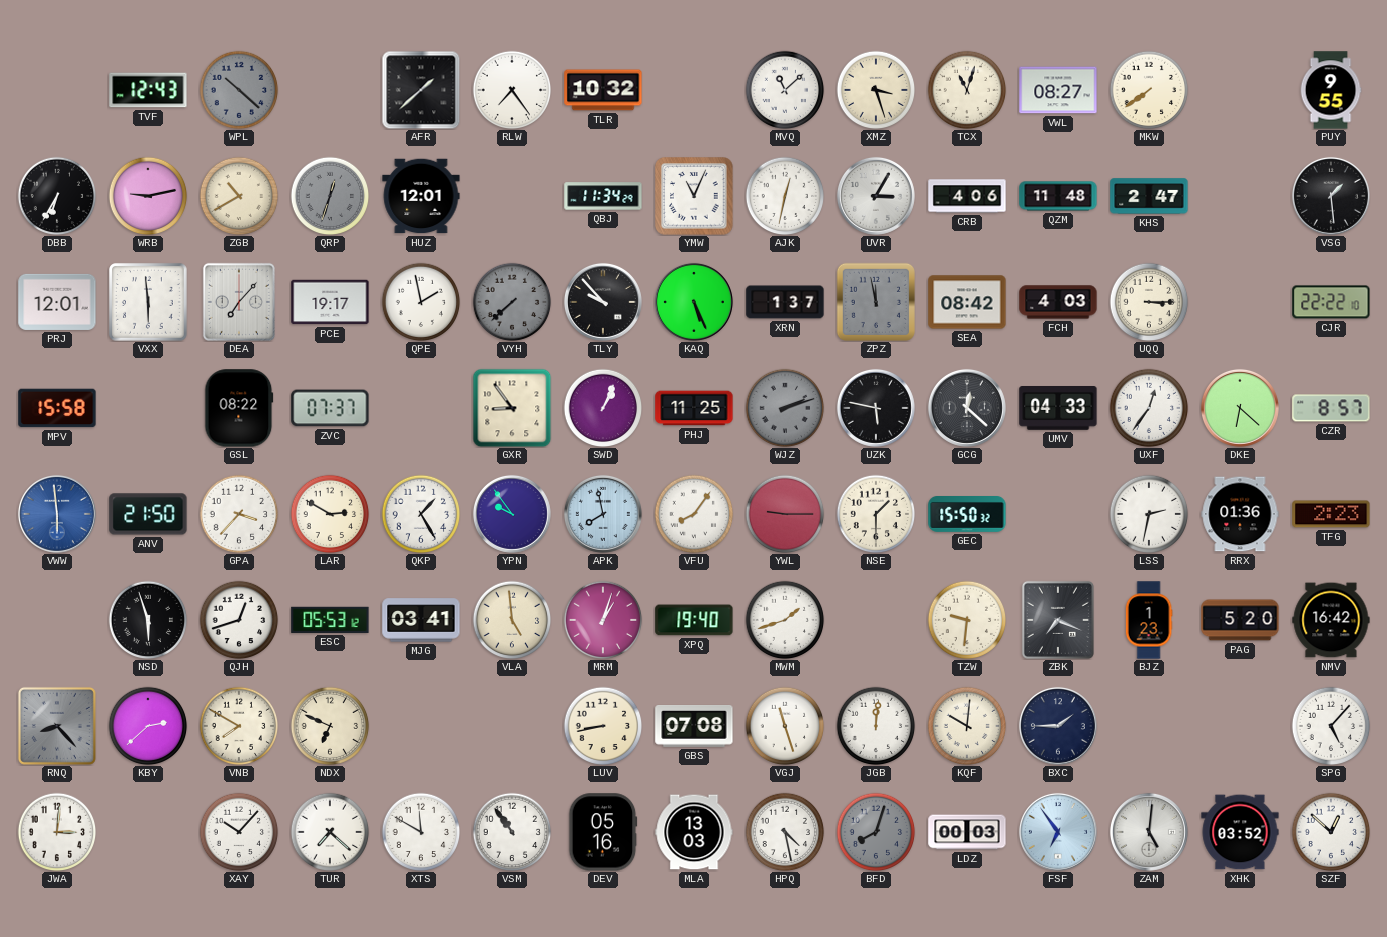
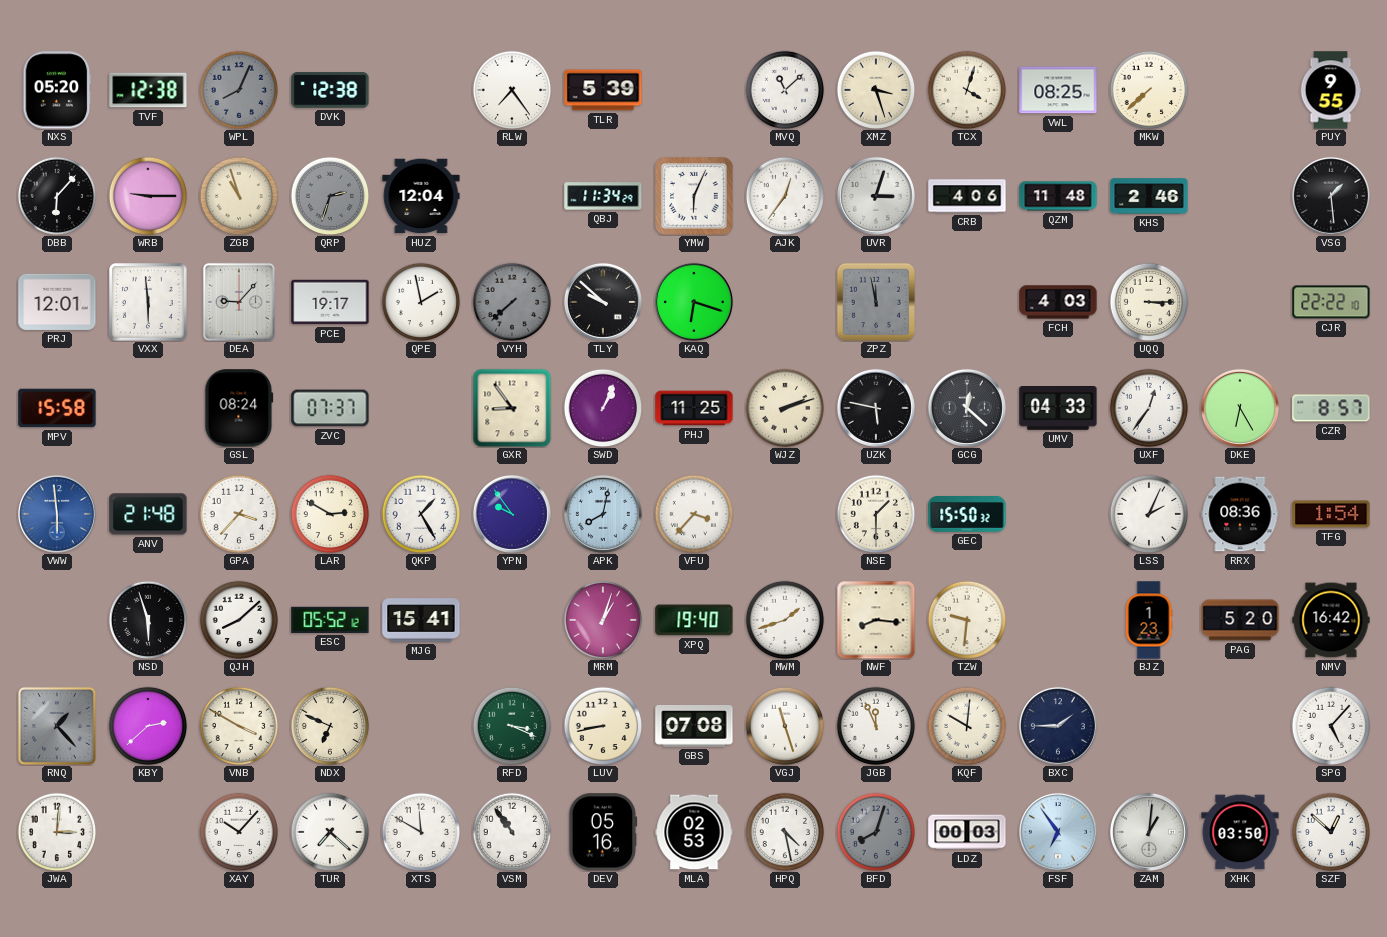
NXS: none -> 05:20
TVF: 12:43 -> 12:38
WPL: 10:22 -> 8:04
DVK: none -> 12:38
AFR: 1:38 -> none
TLR: 10:32 -> 5:39
TCX: 11:03 -> 4:03
VWL: 08:27 -> 08:25
MKW: 7:39 -> 7:38
DBB: 6:35 -> 6:07
WRB: 9:13 -> 9:15
ZGB: 10:40 -> 10:57
QRP: 12:33 -> 2:33
HUZ: 12:01 -> 12:04
YMW: 11:04 -> 6:04
AJK: 12:32 -> 12:36
UVR: 3:05 -> 3:03
KHS: 2:47 -> 2:46
DEA: 7:07 -> 9:07
TLY: 9:53 -> 9:52
KAQ: 5:26 -> 6:18
XRN: 1:37 -> none
SEA: 08:42 -> none
GSL: 08:22 -> 08:24
WJZ dial: grey -> cream
DKE: 6:22 -> 6:25
ANV: 21:50 -> 21:48
APK: 7:58 -> 8:02
VFU: 8:06 -> 3:37
YWL: 9:15 -> none
LSS: 2:32 -> 2:04
RRX: 01:36 -> 08:36
TFG: 2:23 -> 1:54
QJH: 12:42 -> 8:08
ESC: 05:53 -> 05:52
MJG: 03:41 -> 15:41
VLA: 4:59 -> none
NWF: none -> 8:16
ZBK: 7:19 -> none
RNQ: 8:23 -> 1:23
VNB: 7:50 -> 3:50
RFD: none -> 3:19
JGB: 12:01 -> 11:56
MLA: 13:03 -> 02:53
ZAM: 5:01 -> 1:01
XHK: 03:52 -> 03:50
